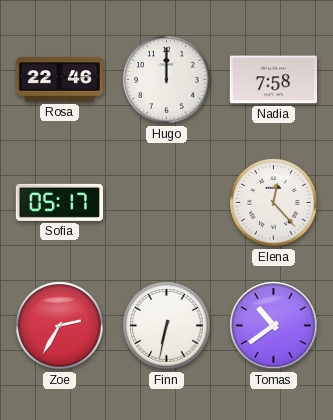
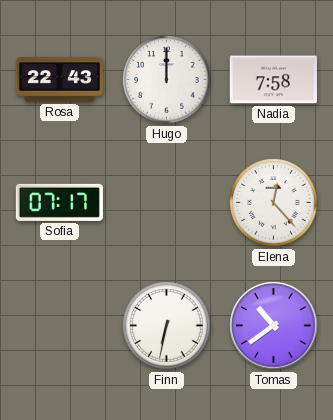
Rosa: 22:46 -> 22:43
Sofia: 05:17 -> 07:17
Zoe: 2:35 -> none
